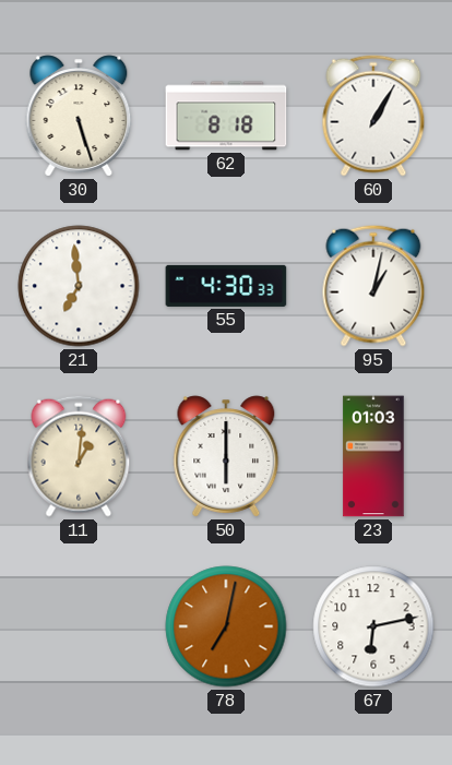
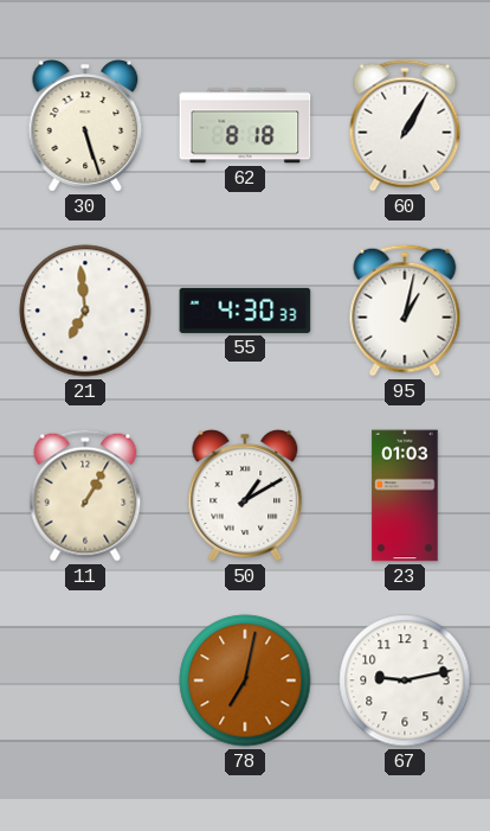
11: 1:01 -> 1:05
50: 6:00 -> 1:10
67: 6:13 -> 9:13
